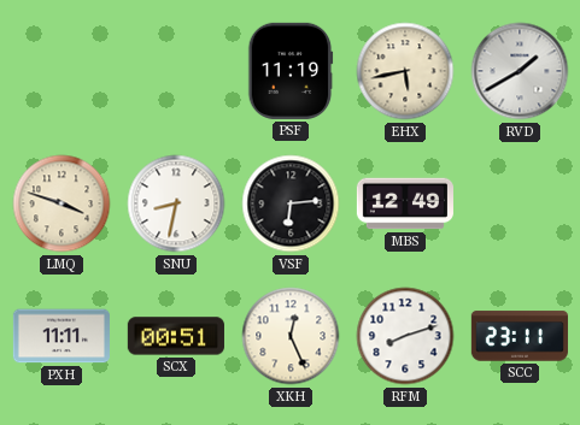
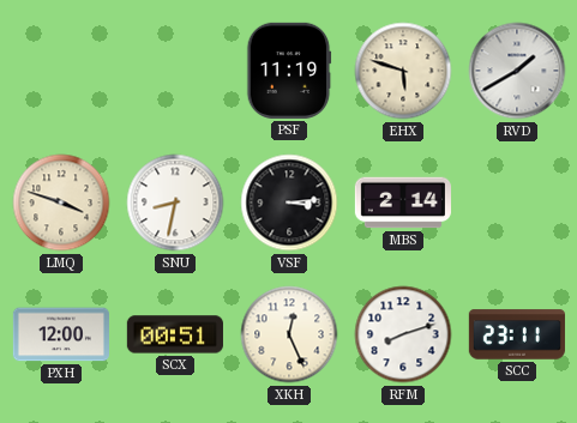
EHX: 5:43 -> 5:48
VSF: 6:14 -> 3:14
MBS: 12:49 -> 2:14
PXH: 11:11 -> 12:00
